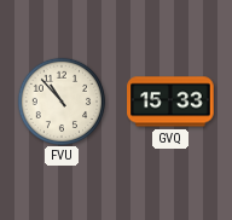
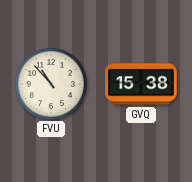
GVQ: 15:33 -> 15:38
